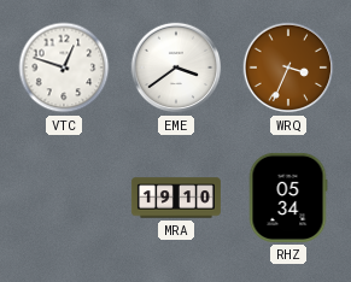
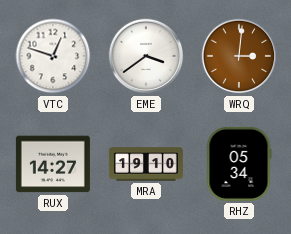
WRQ: 3:34 -> 3:01
RUX: none -> 14:27
